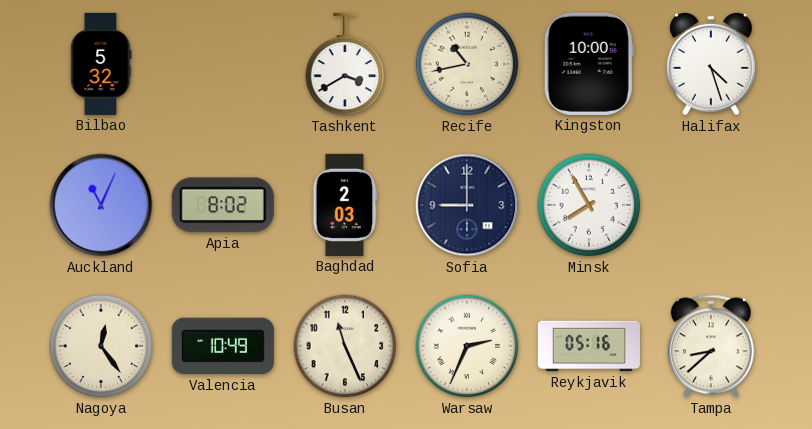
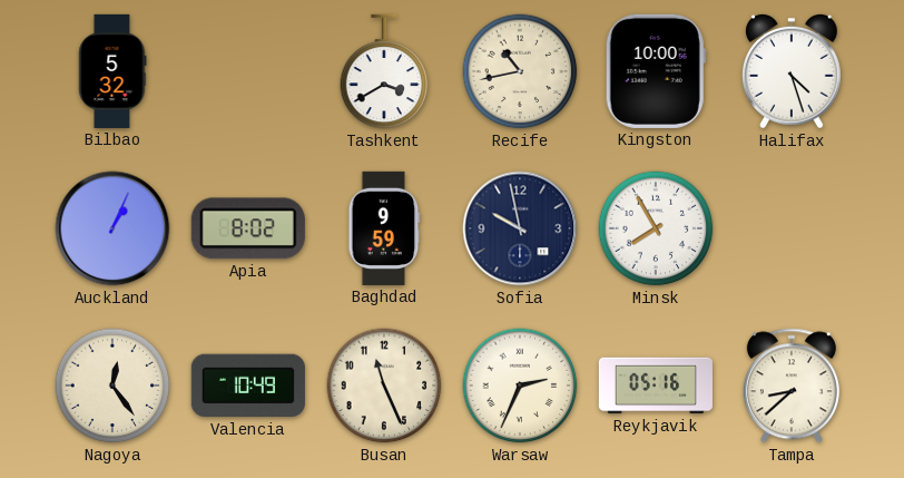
Auckland: 11:04 -> 1:04
Baghdad: 2:03 -> 9:59
Sofia: 9:00 -> 9:58
